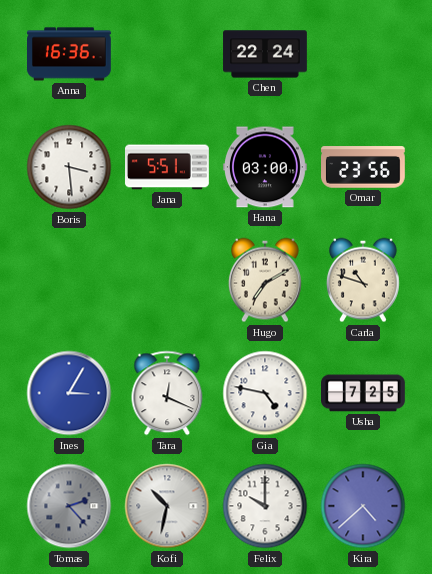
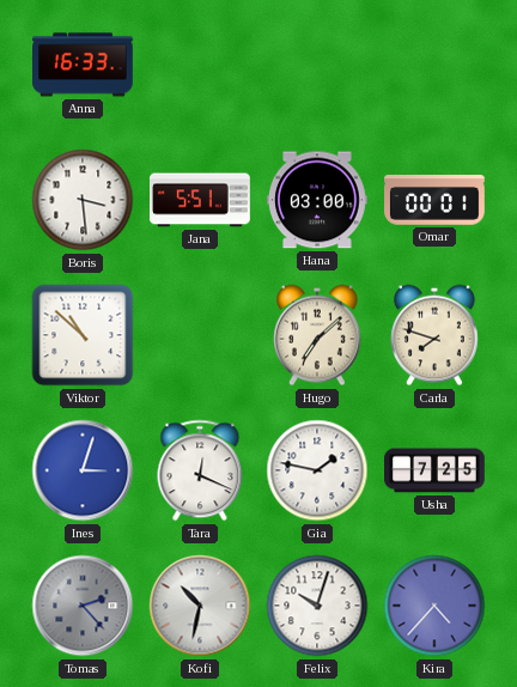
Anna: 16:36 -> 16:33
Chen: 22:24 -> none
Omar: 23:56 -> 00:01
Viktor: none -> 10:52
Hugo: 7:10 -> 7:08
Carla: 10:48 -> 7:48
Ines: 3:05 -> 3:03
Gia: 4:47 -> 1:47
Felix: 10:00 -> 10:03
Kira: 4:38 -> 4:37
